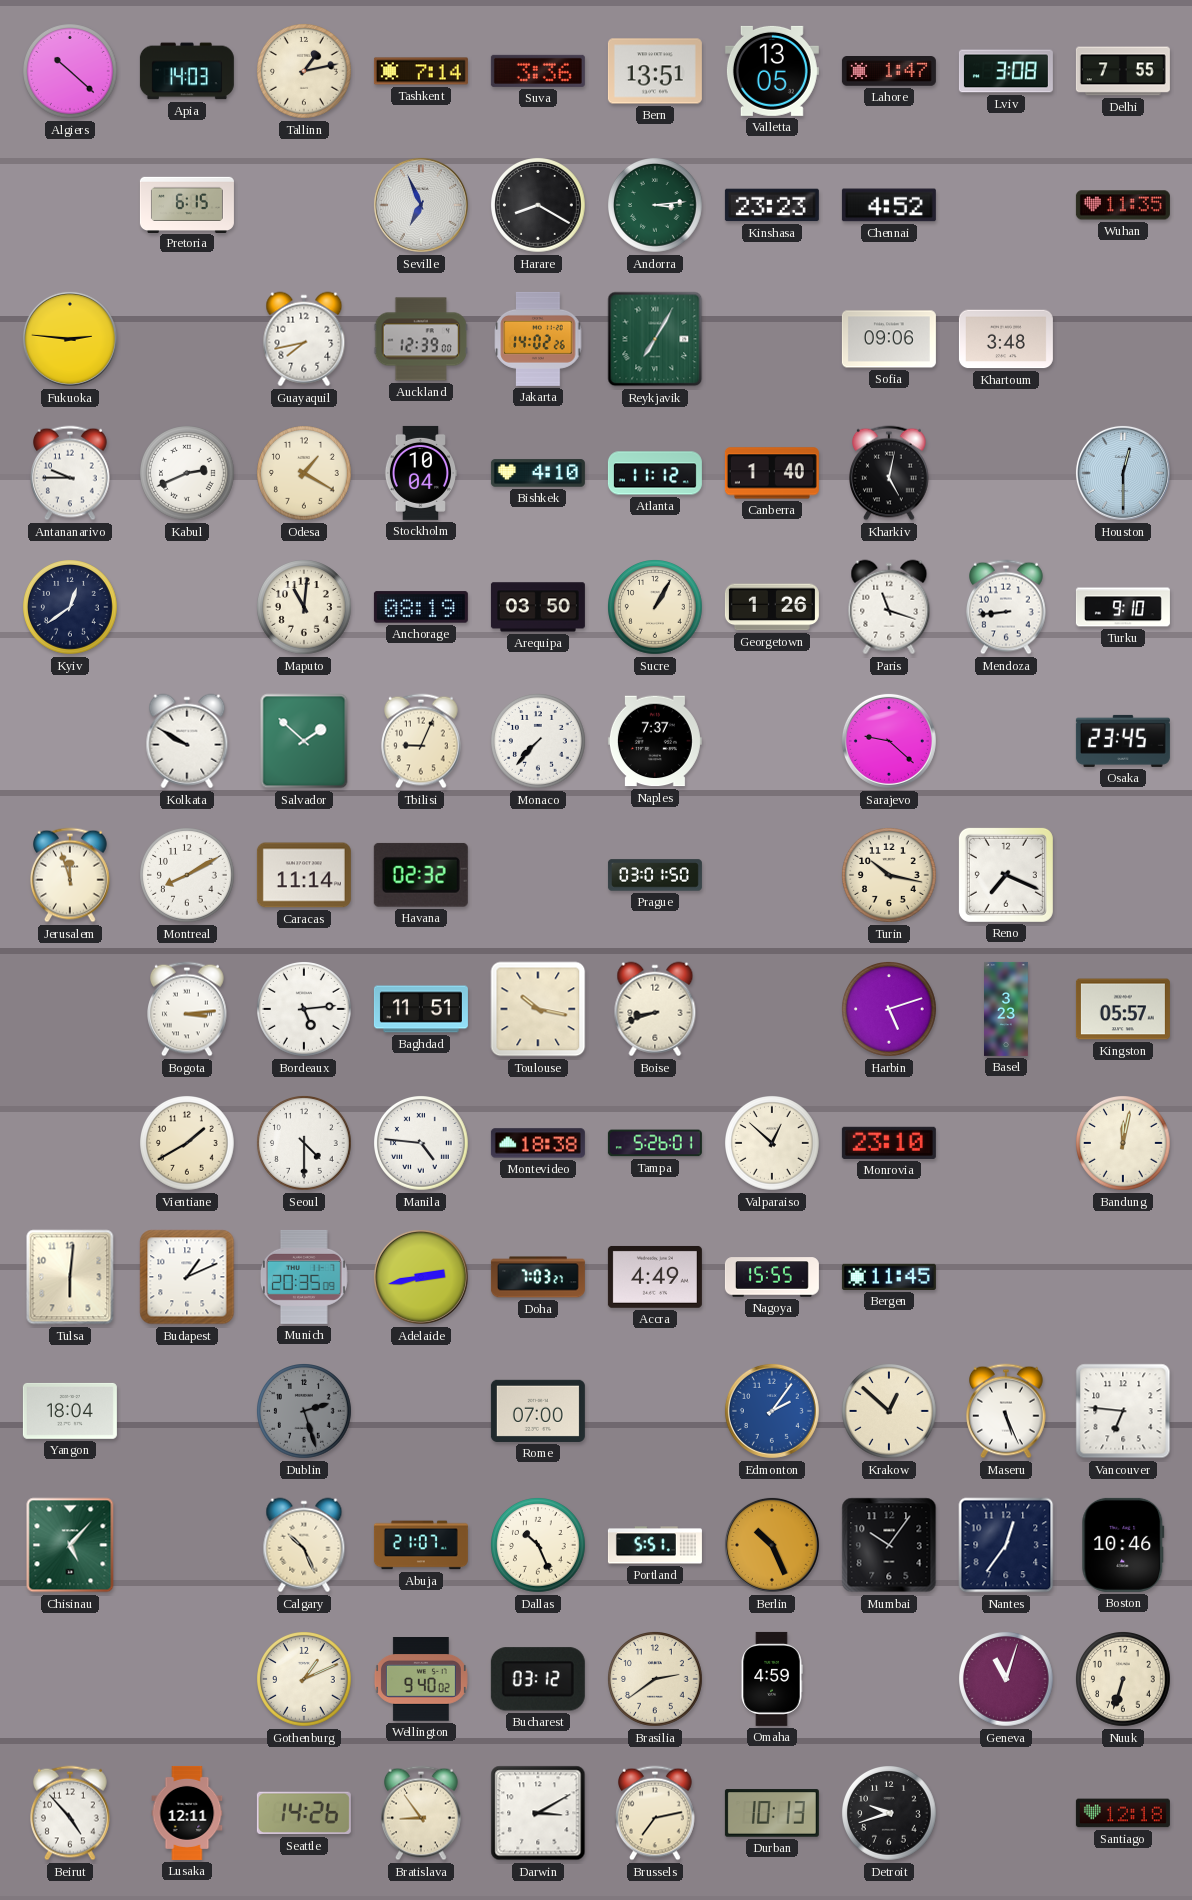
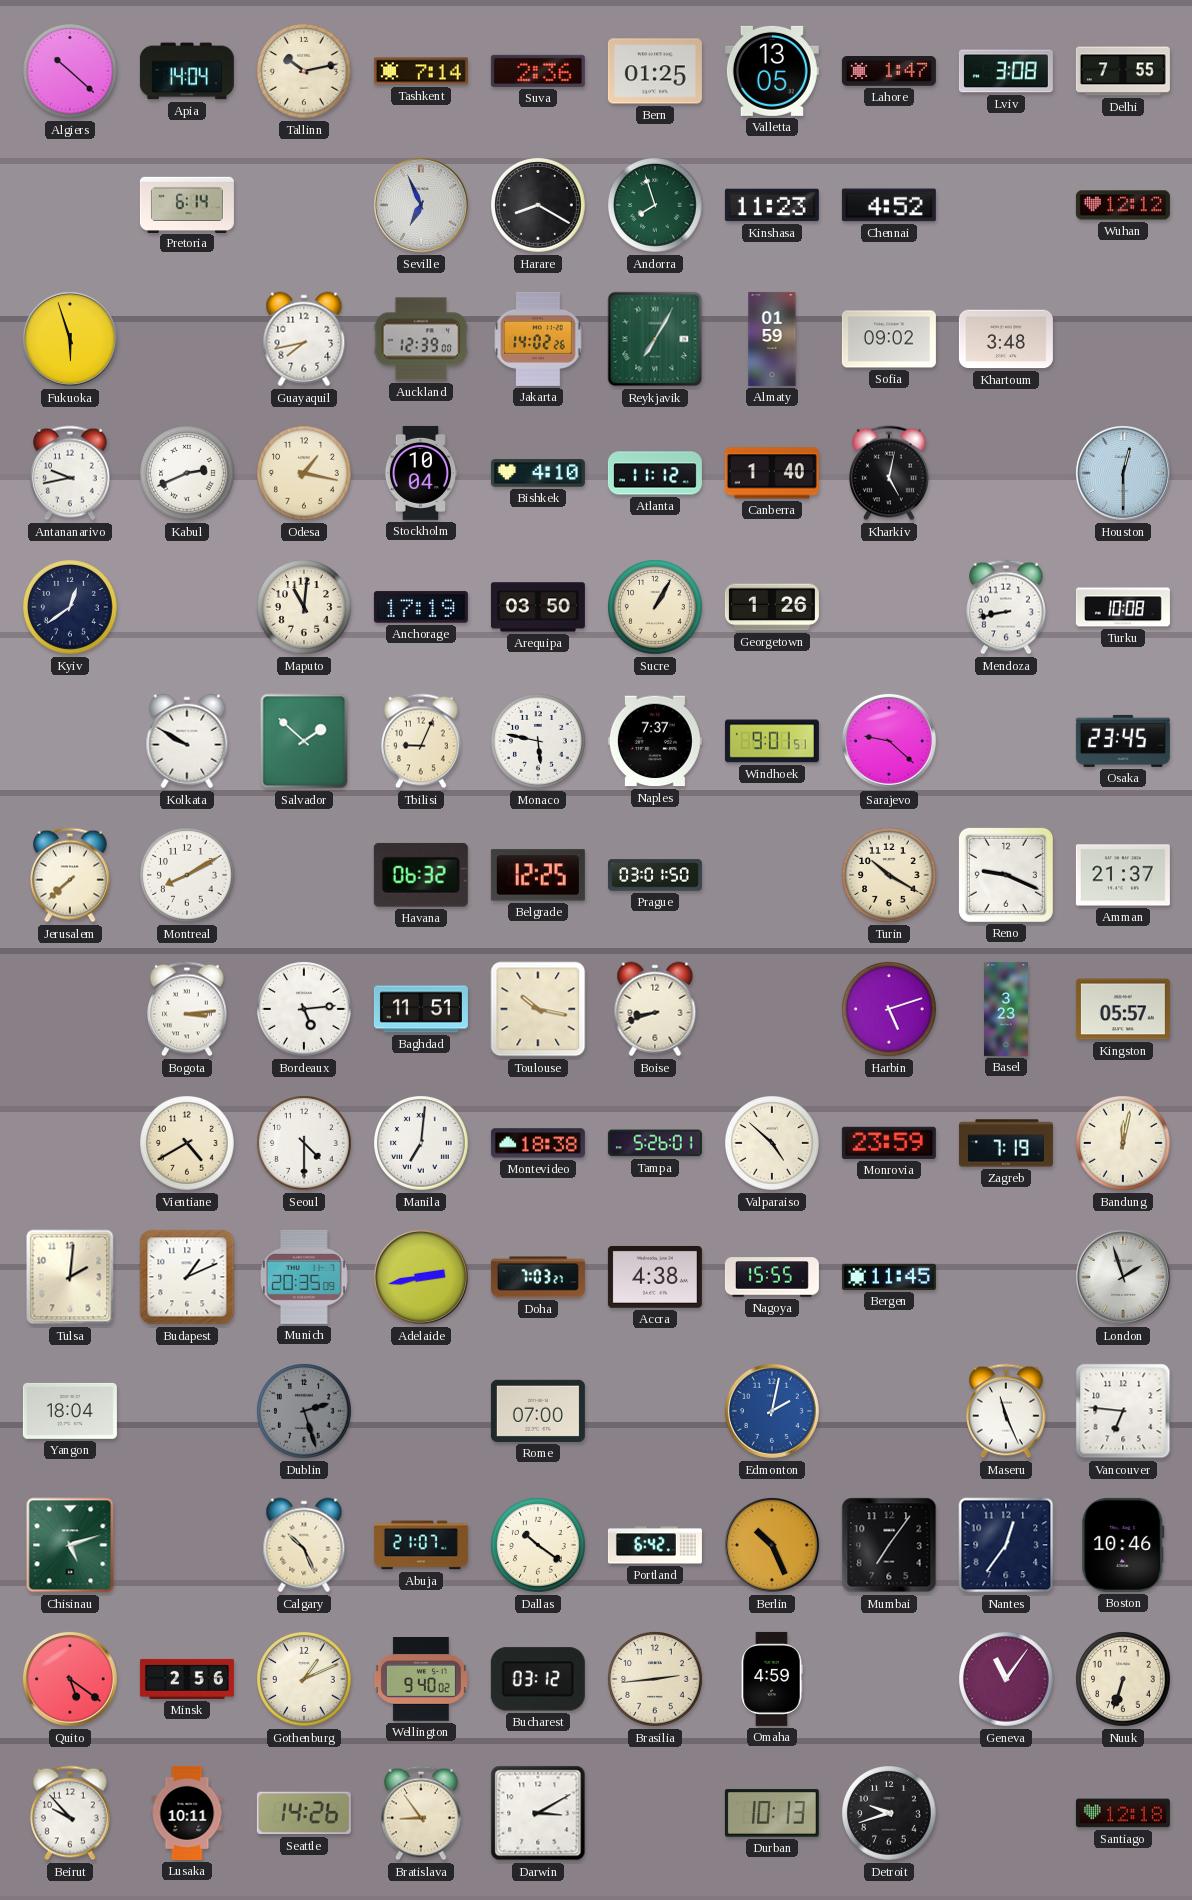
Apia: 14:03 -> 14:04
Tallinn: 1:13 -> 10:13
Suva: 3:36 -> 2:36
Bern: 13:51 -> 01:25
Pretoria: 6:15 -> 6:14
Andorra: 3:14 -> 7:57
Kinshasa: 23:23 -> 11:23
Wuhan: 11:35 -> 12:12
Fukuoka: 2:46 -> 5:57
Almaty: none -> 01:59
Sofia: 09:06 -> 09:02
Antananarivo: 9:45 -> 9:43
Odesa: 1:20 -> 1:17
Anchorage: 08:19 -> 17:19
Paris: 11:18 -> none
Mendoza: 8:44 -> 8:43
Turku: 9:10 -> 10:08
Monaco: 7:37 -> 5:47
Windhoek: none -> 9:01
Jerusalem: 11:57 -> 7:38
Caracas: 11:14 -> none
Havana: 02:32 -> 06:32
Belgrade: none -> 12:25
Turin: 10:17 -> 10:20
Reno: 7:19 -> 9:19
Amman: none -> 21:37
Vientiane: 1:40 -> 4:40
Manila: 4:46 -> 7:01
Valparaiso: 12:52 -> 4:52
Monrovia: 23:10 -> 23:59
Zagreb: none -> 7:19
Tulsa: 6:01 -> 2:01
Accra: 4:49 -> 4:38
London: none -> 1:57
Edmonton: 2:06 -> 2:02
Krakow: 12:52 -> none
Maseru: 5:26 -> 11:26
Chisinau: 5:07 -> 5:12
Dallas: 10:26 -> 10:21
Portland: 5:51 -> 6:42
Mumbai: 10:06 -> 7:06
Quito: none -> 5:21
Minsk: none -> 2:56
Brasilia: 2:39 -> 2:44
Geneva: 11:03 -> 11:06
Beirut: 4:53 -> 9:53
Lusaka: 12:11 -> 10:11
Brussels: 7:13 -> none
